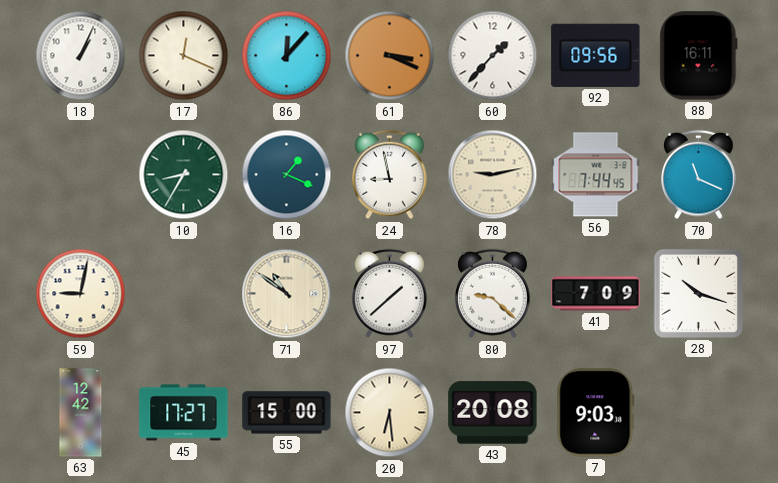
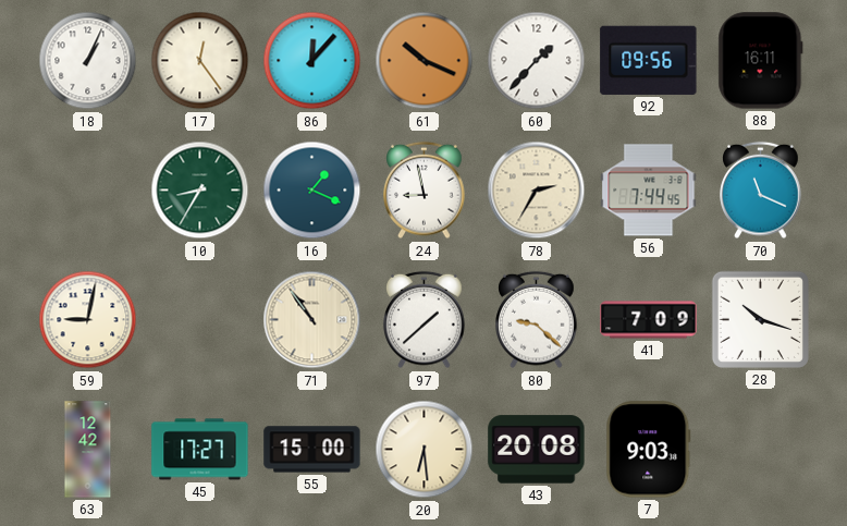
17: 12:19 -> 12:24
61: 3:19 -> 10:19
78: 9:13 -> 2:35
71: 10:51 -> 10:54
